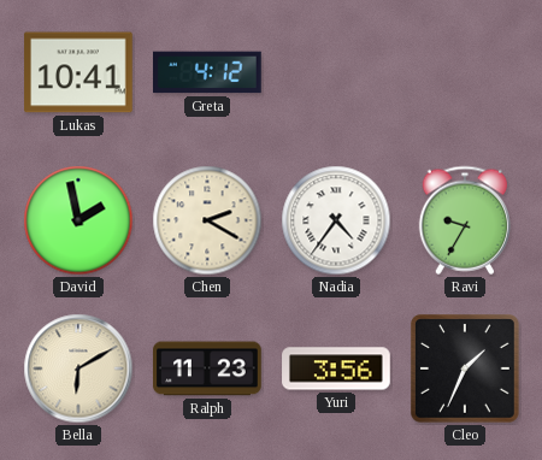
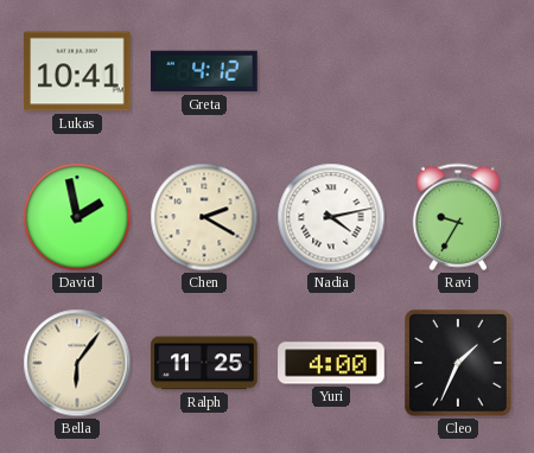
Nadia: 4:36 -> 4:13
Bella: 6:10 -> 6:06
Ralph: 11:23 -> 11:25
Yuri: 3:56 -> 4:00
